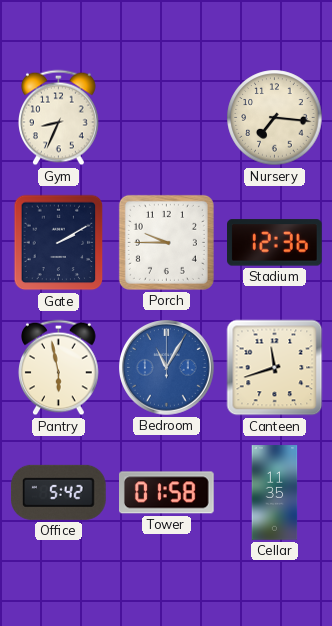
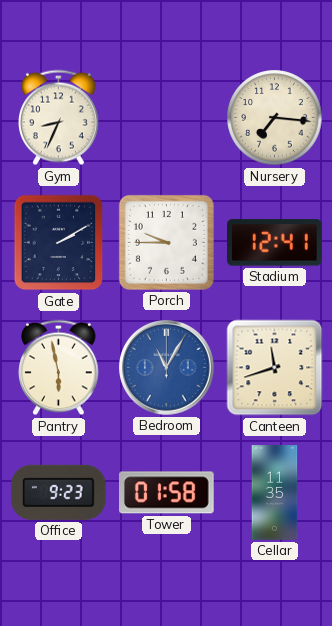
Stadium: 12:36 -> 12:41
Office: 5:42 -> 9:23
